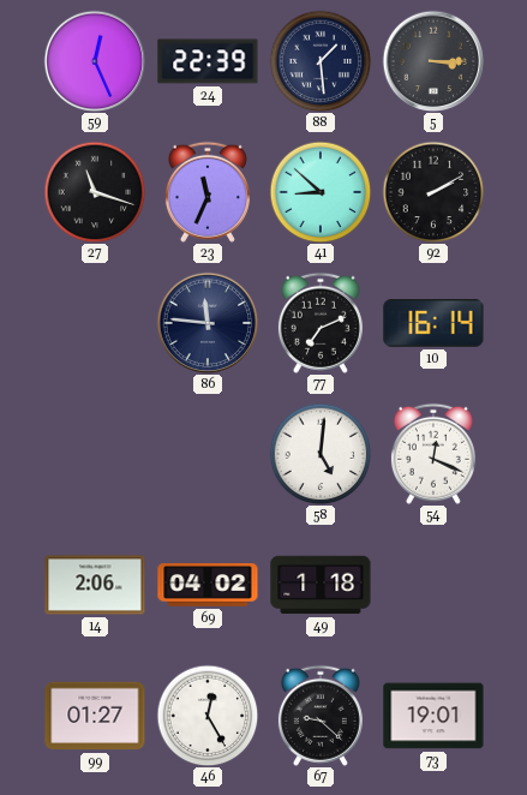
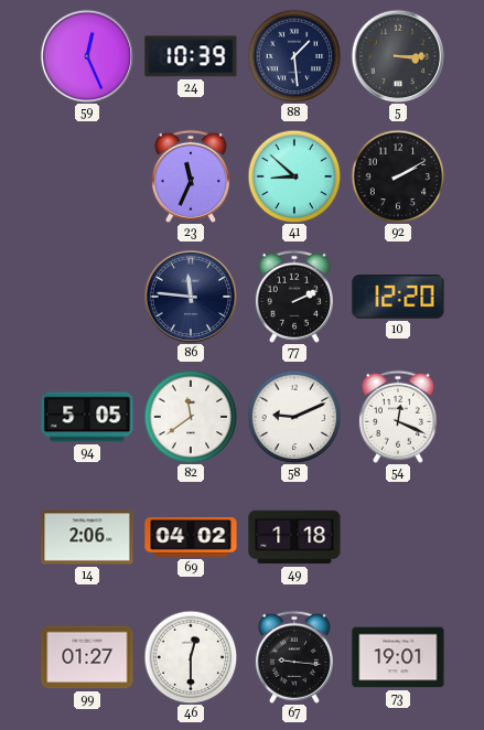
24: 22:39 -> 10:39
27: 11:18 -> none
77: 7:11 -> 2:11
10: 16:14 -> 12:20
94: none -> 5:05
82: none -> 11:39
58: 5:01 -> 9:11
46: 12:25 -> 12:30
67: 9:22 -> 9:16
